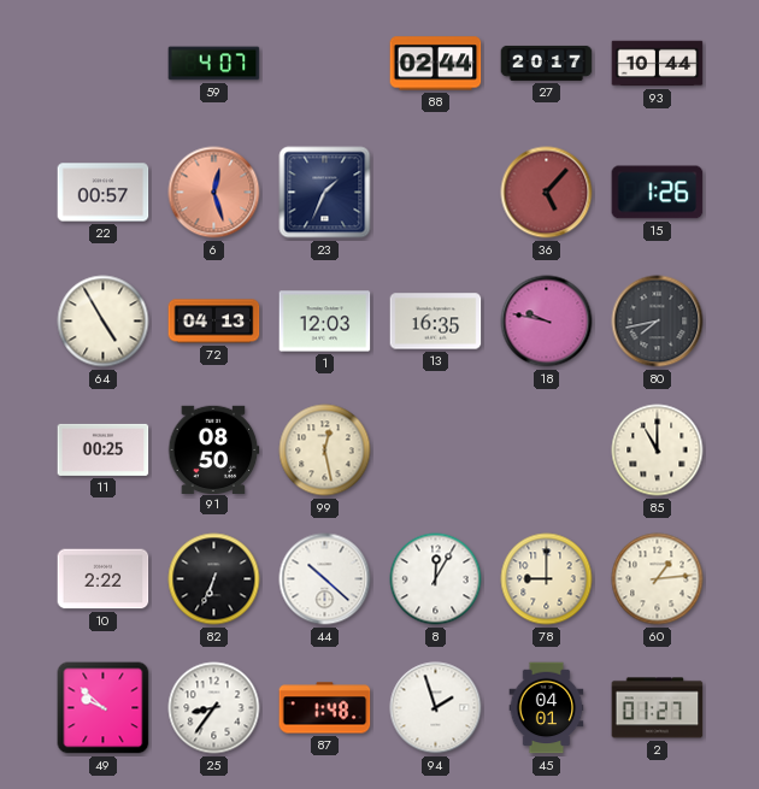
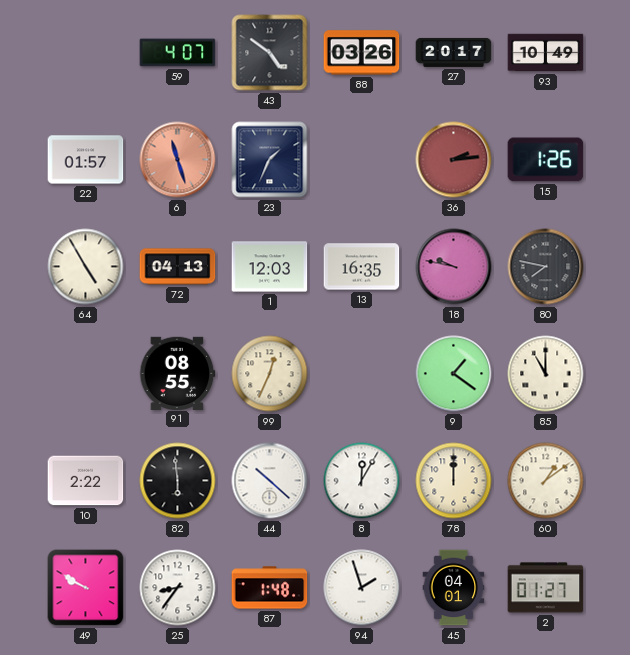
43: none -> 4:51
88: 02:44 -> 03:26
93: 10:44 -> 10:49
22: 00:57 -> 01:57
6: 12:27 -> 11:27
36: 5:07 -> 2:14
80: 7:43 -> 7:47
11: 00:25 -> none
91: 08:50 -> 08:55
99: 12:28 -> 12:34
9: none -> 1:21
82: 6:34 -> 5:59
78: 9:00 -> 12:00
60: 1:14 -> 1:09
49: 9:52 -> 9:50
